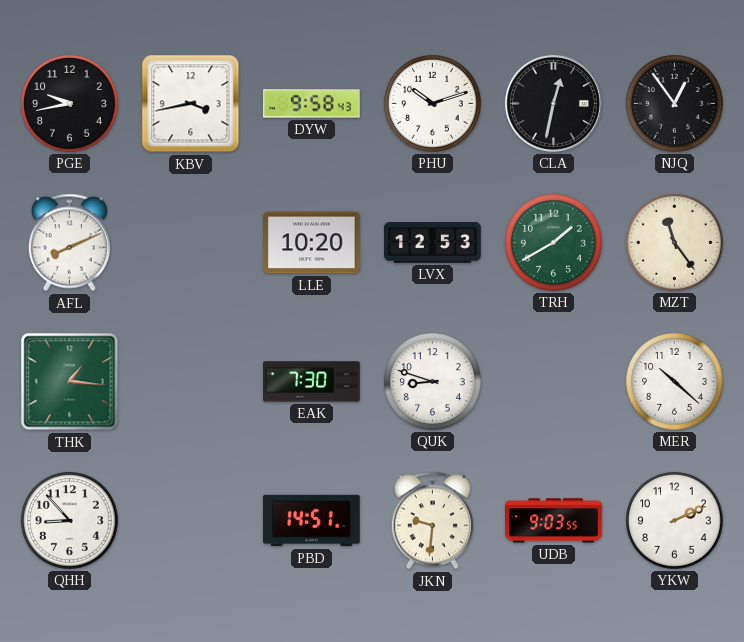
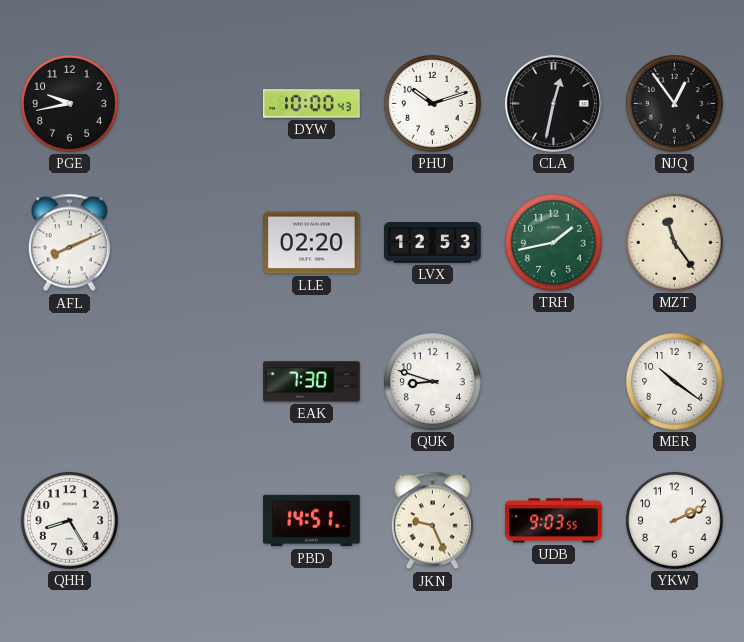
KBV: 3:43 -> none
DYW: 9:58 -> 10:00
LLE: 10:20 -> 02:20
TRH: 1:40 -> 1:43
THK: 1:16 -> none
MER: 10:22 -> 10:21
QHH: 8:53 -> 8:25
JKN: 9:31 -> 9:26
